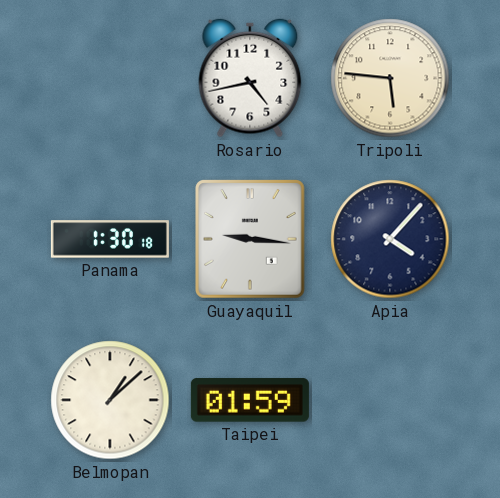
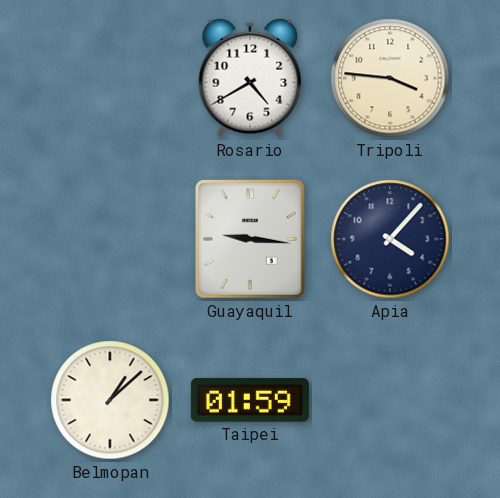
Rosario: 4:43 -> 4:40
Tripoli: 5:46 -> 3:46
Panama: 1:30 -> none
